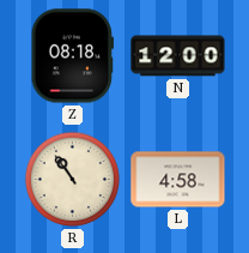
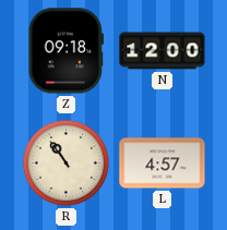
Z: 08:18 -> 09:18
L: 4:58 -> 4:57
